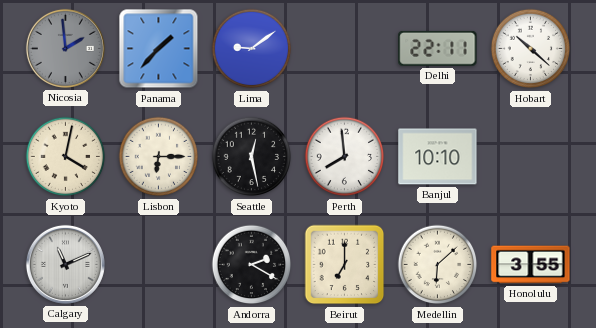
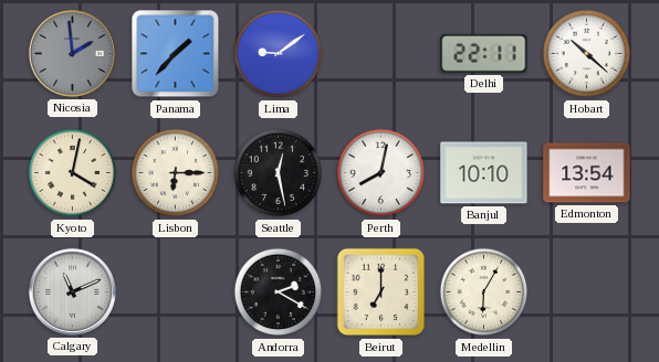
Perth: 7:59 -> 8:02
Edmonton: none -> 13:54
Medellin: 6:08 -> 6:05
Honolulu: 3:55 -> none
